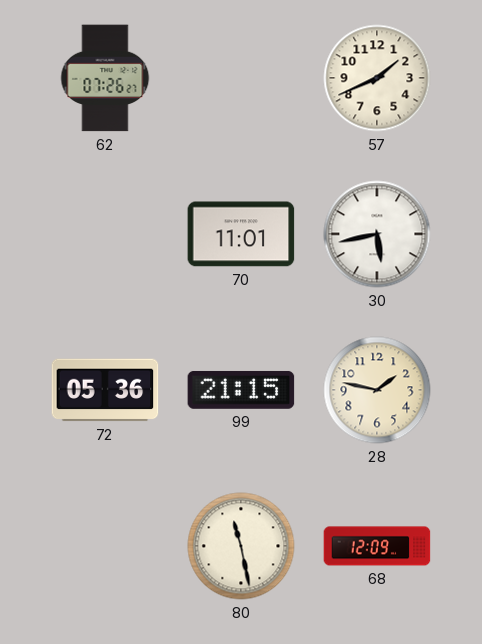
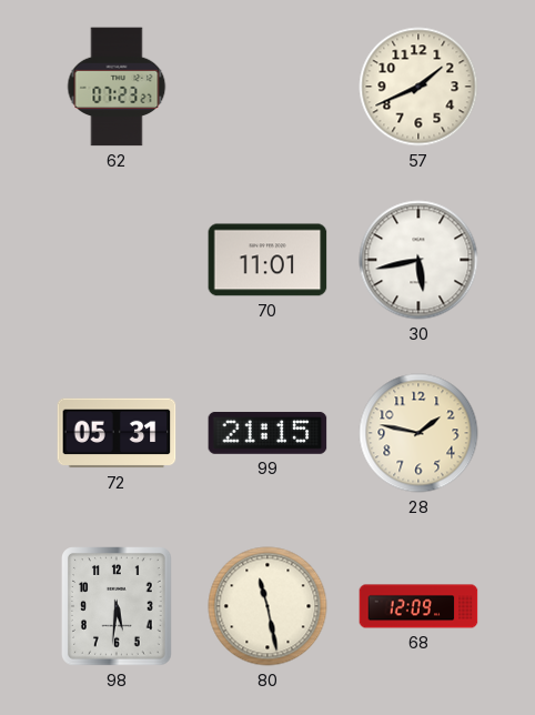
62: 07:26 -> 07:23
72: 05:36 -> 05:31
98: none -> 5:31
